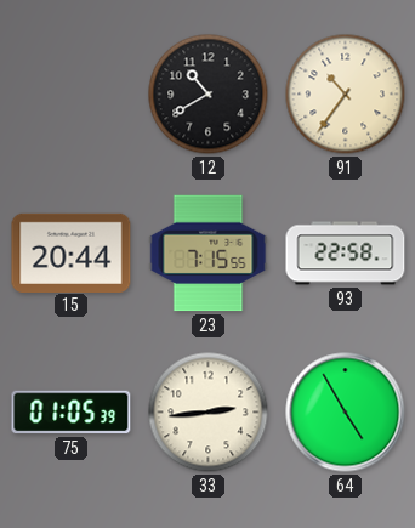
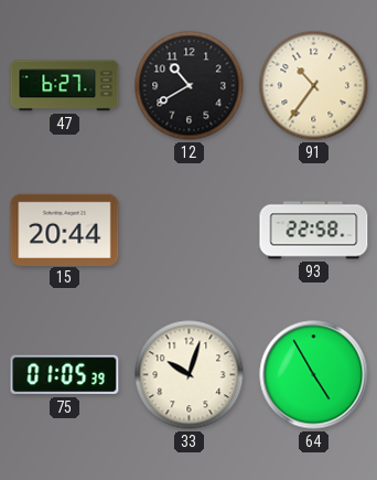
47: none -> 6:27
23: 7:15 -> none
33: 2:44 -> 10:03
